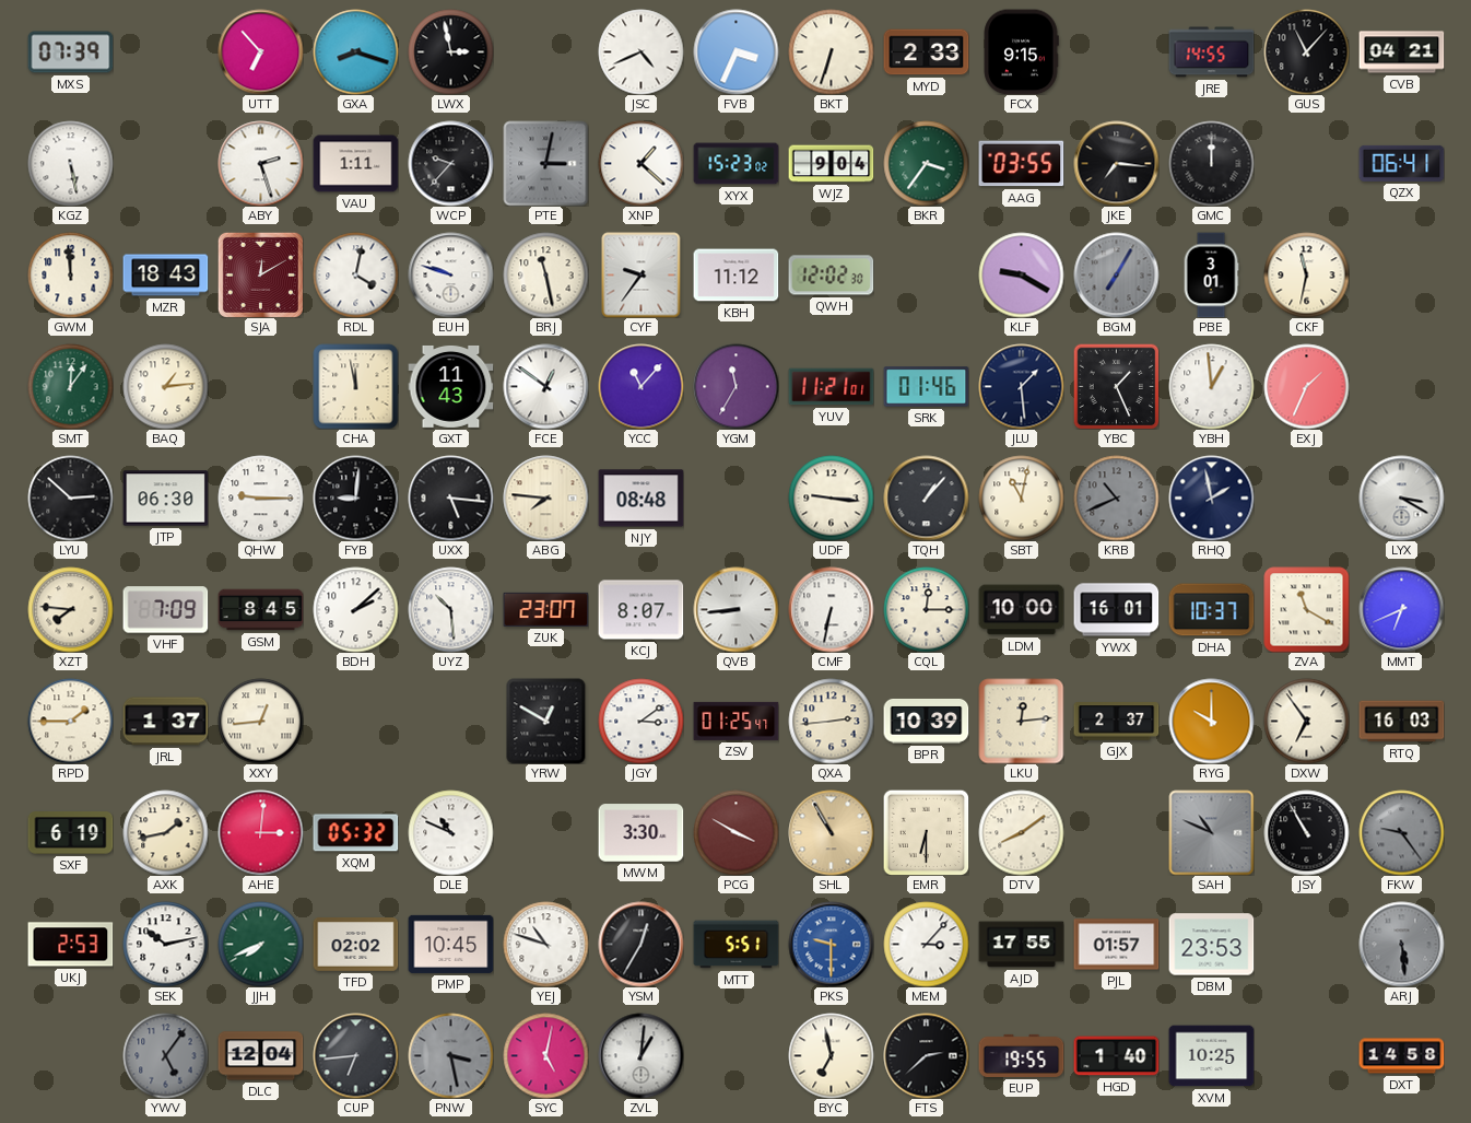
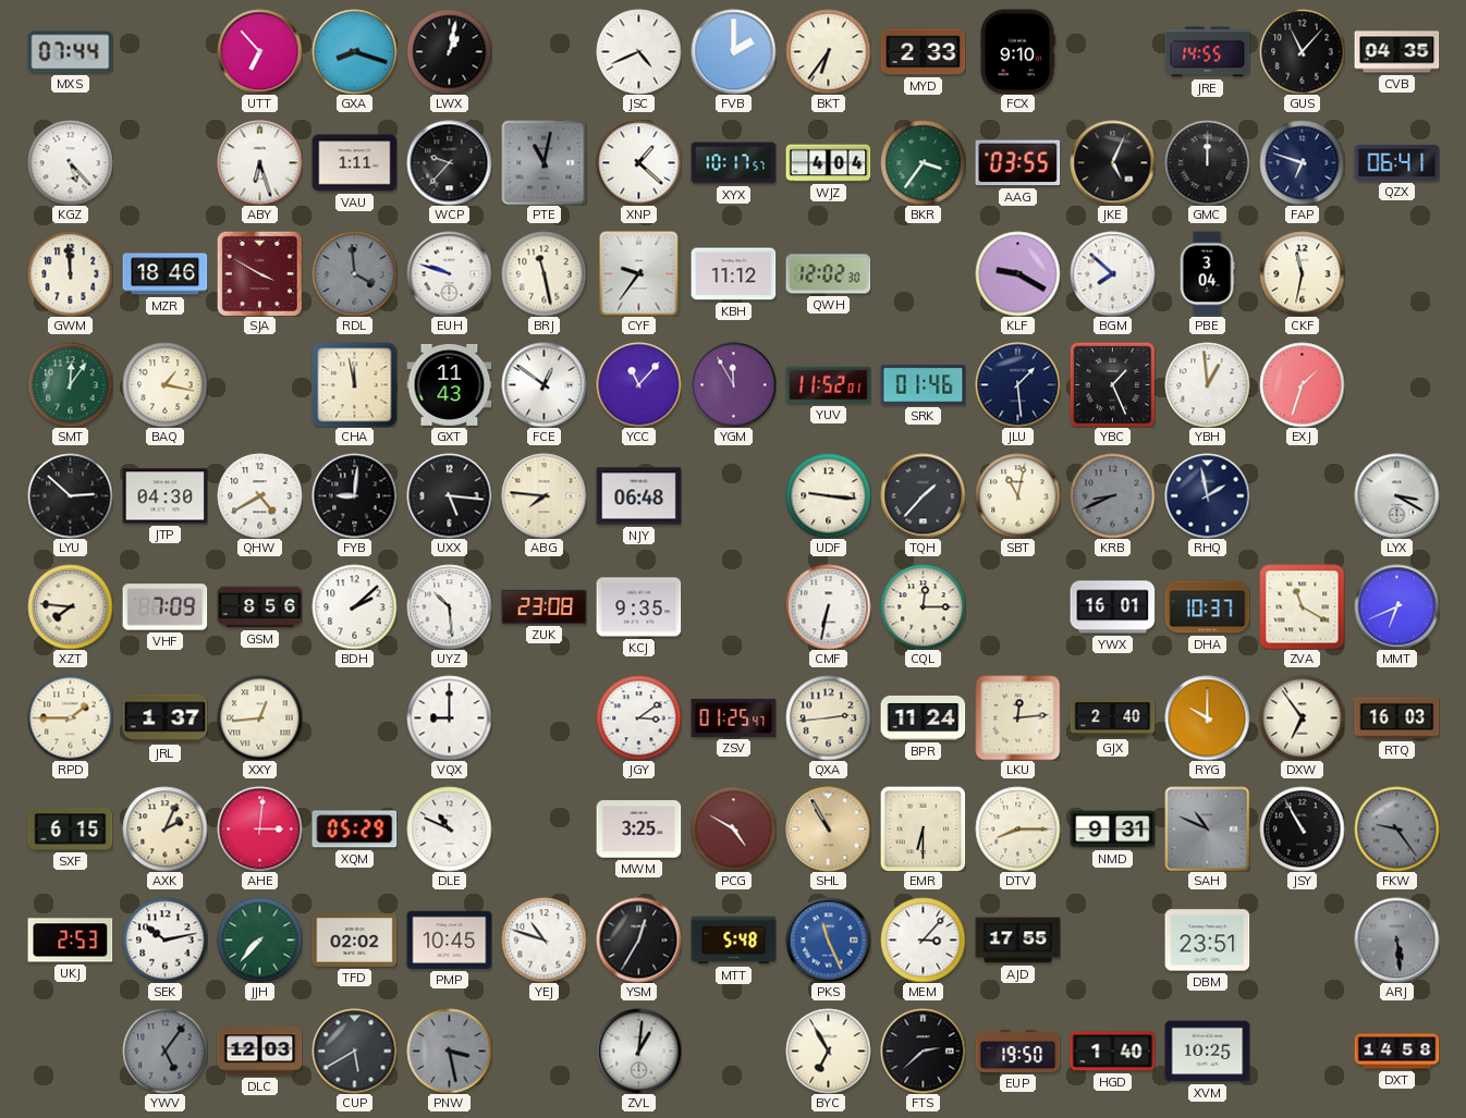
MXS: 07:39 -> 07:44
LWX: 2:58 -> 1:02
FVB: 3:34 -> 2:00
BKT: 6:33 -> 6:36
FCX: 9:15 -> 9:10
CVB: 04:21 -> 04:35
KGZ: 5:28 -> 5:23
ABY: 2:27 -> 6:27
PTE: 3:02 -> 11:02
XYX: 15:23 -> 10:17
WJZ: 9:04 -> 4:04
JKE: 7:16 -> 5:04
FAP: none -> 6:48
MZR: 18:43 -> 18:46
SJA: 12:10 -> 3:50
RDL: 4:02 -> 3:59
RDL dial: white -> grey
BGM: 7:05 -> 7:52
BGM dial: grey -> white
PBE: 3:01 -> 3:04
BAQ: 1:14 -> 1:17
YGM: 11:35 -> 11:55
YUV: 11:21 -> 11:52
EXJ: 1:34 -> 1:33
JTP: 06:30 -> 04:30
QHW: 9:15 -> 4:40
NJY: 08:48 -> 06:48
TQH: 1:07 -> 1:37
KRB: 10:41 -> 8:41
GSM: 8:45 -> 8:56
ZUK: 23:07 -> 23:08
KCJ: 8:07 -> 9:35
QVB: 8:44 -> none
LDM: 10:00 -> none
VQX: none -> 9:00
YRW: 12:50 -> none
BPR: 10:39 -> 11:24
GJX: 2:37 -> 2:40
SXF: 6:19 -> 6:15
AXK: 1:43 -> 2:04
XQM: 05:32 -> 05:29
MWM: 3:30 -> 3:25
PCG: 3:50 -> 4:50
DTV: 8:09 -> 8:15
NMD: none -> 9:31
JJH: 7:41 -> 7:37
MTT: 5:51 -> 5:48
PKS: 9:30 -> 11:26
PJL: 01:57 -> none
DBM: 23:53 -> 23:51
DLC: 12:04 -> 12:03
CUP: 6:44 -> 5:40
SYC: 5:02 -> none
BYC: 6:58 -> 6:55
EUP: 19:55 -> 19:50
